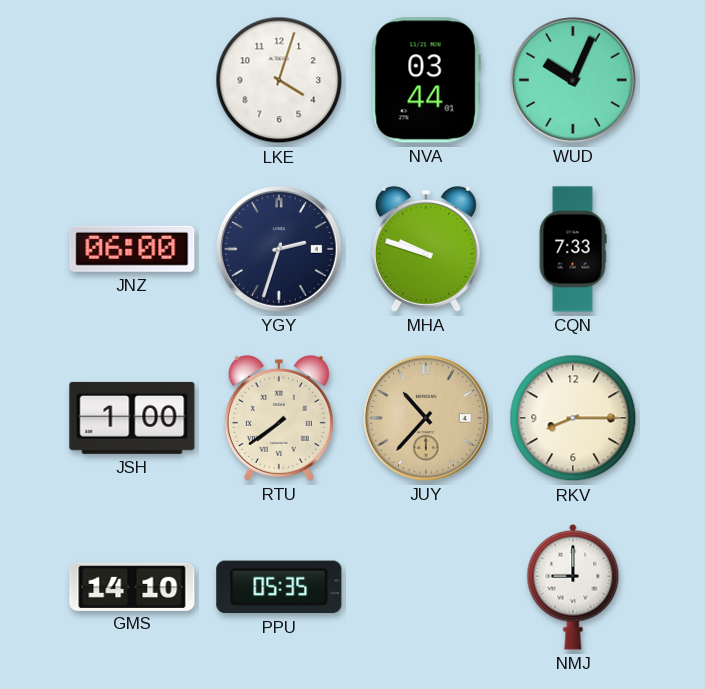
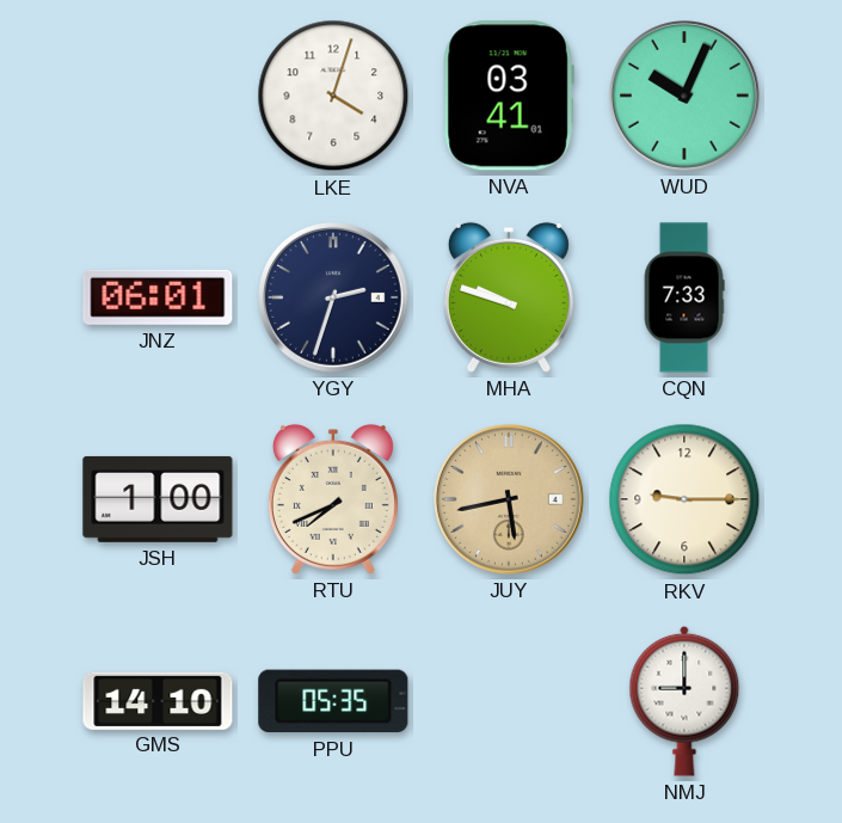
NVA: 03:44 -> 03:41
JNZ: 06:00 -> 06:01
RTU: 7:39 -> 7:41
JUY: 10:37 -> 5:43
RKV: 8:15 -> 9:15
